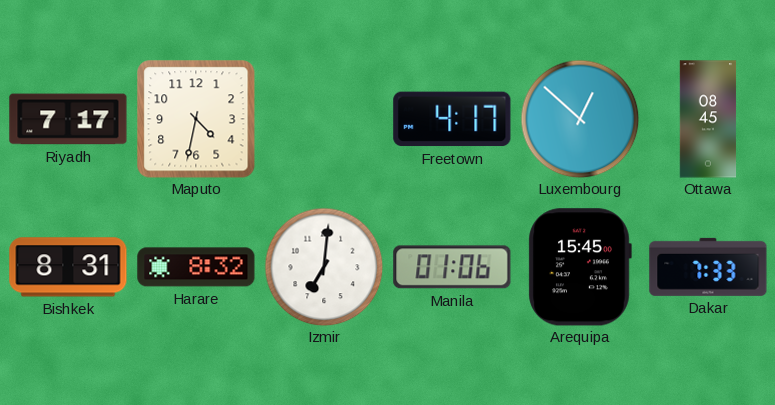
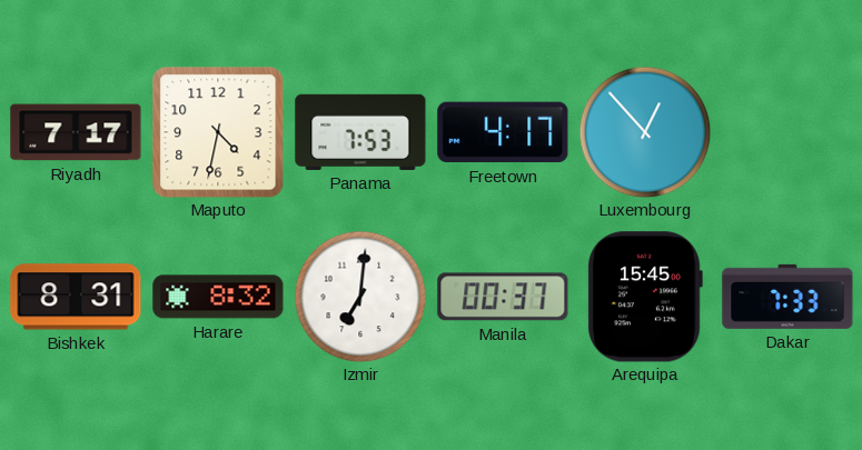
Panama: none -> 7:53
Luxembourg: 12:52 -> 12:53
Ottawa: 08:45 -> none
Manila: 01:06 -> 00:37
